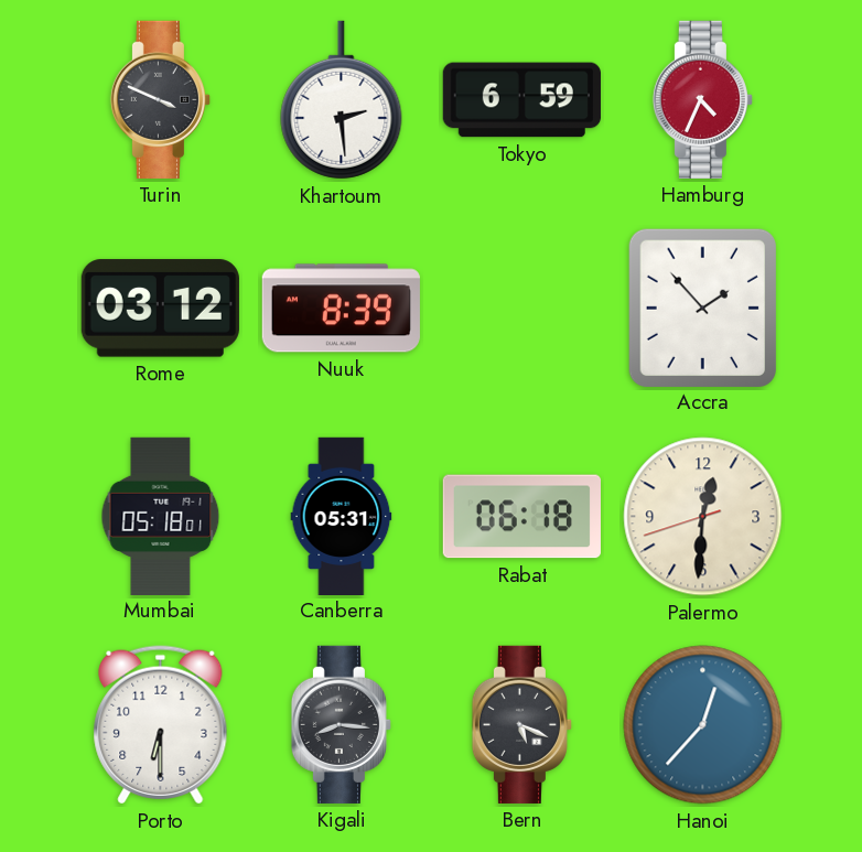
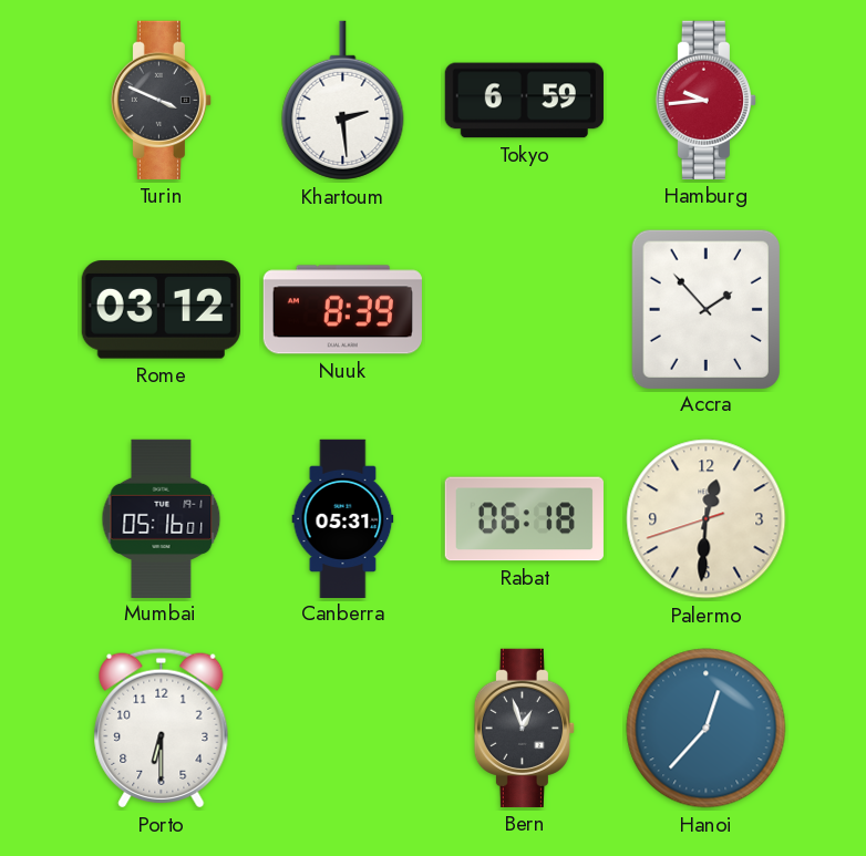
Hamburg: 4:34 -> 9:44
Mumbai: 05:18 -> 05:16
Kigali: 8:16 -> none
Bern: 5:19 -> 12:57
